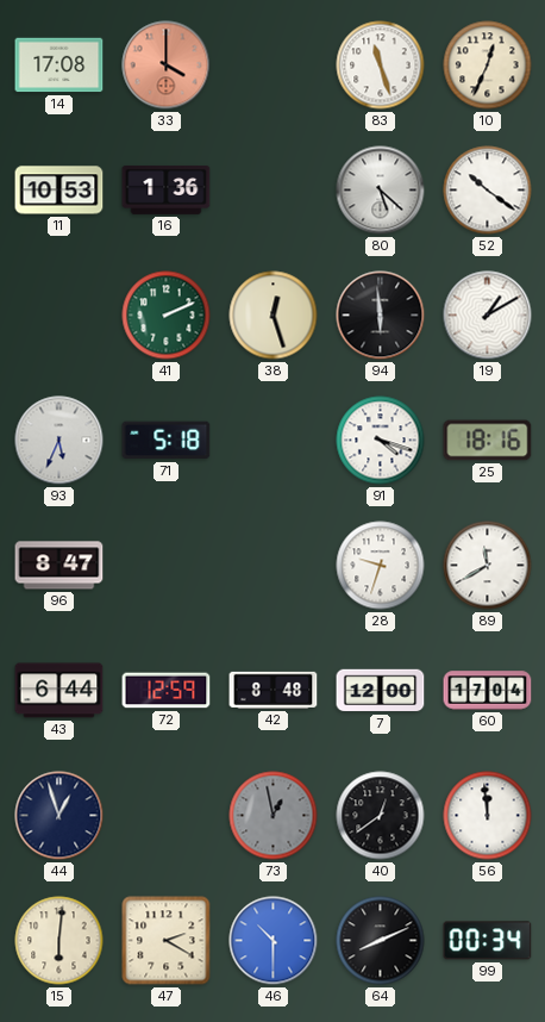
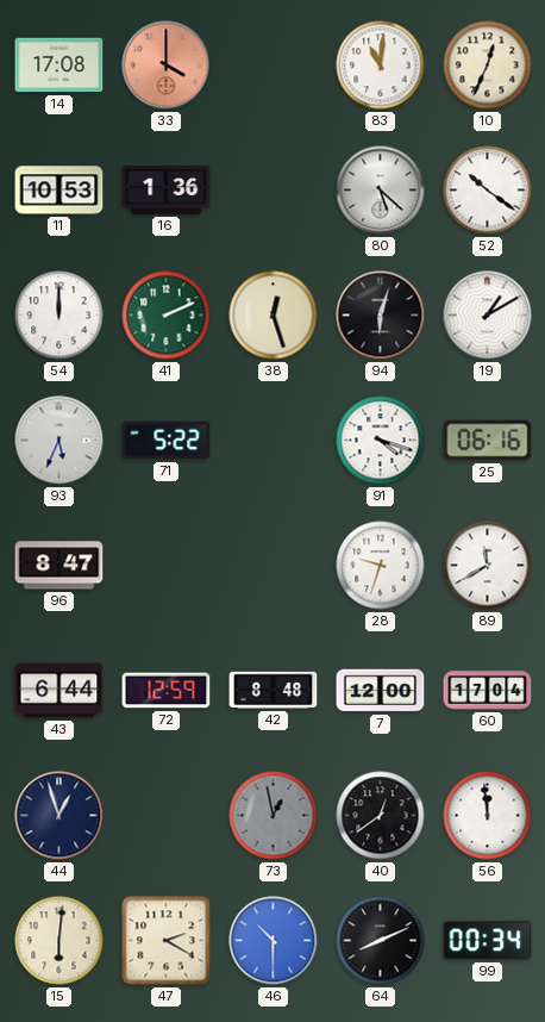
83: 11:27 -> 11:01
54: none -> 12:00
94: 5:59 -> 6:03
71: 5:18 -> 5:22
25: 18:16 -> 06:16
